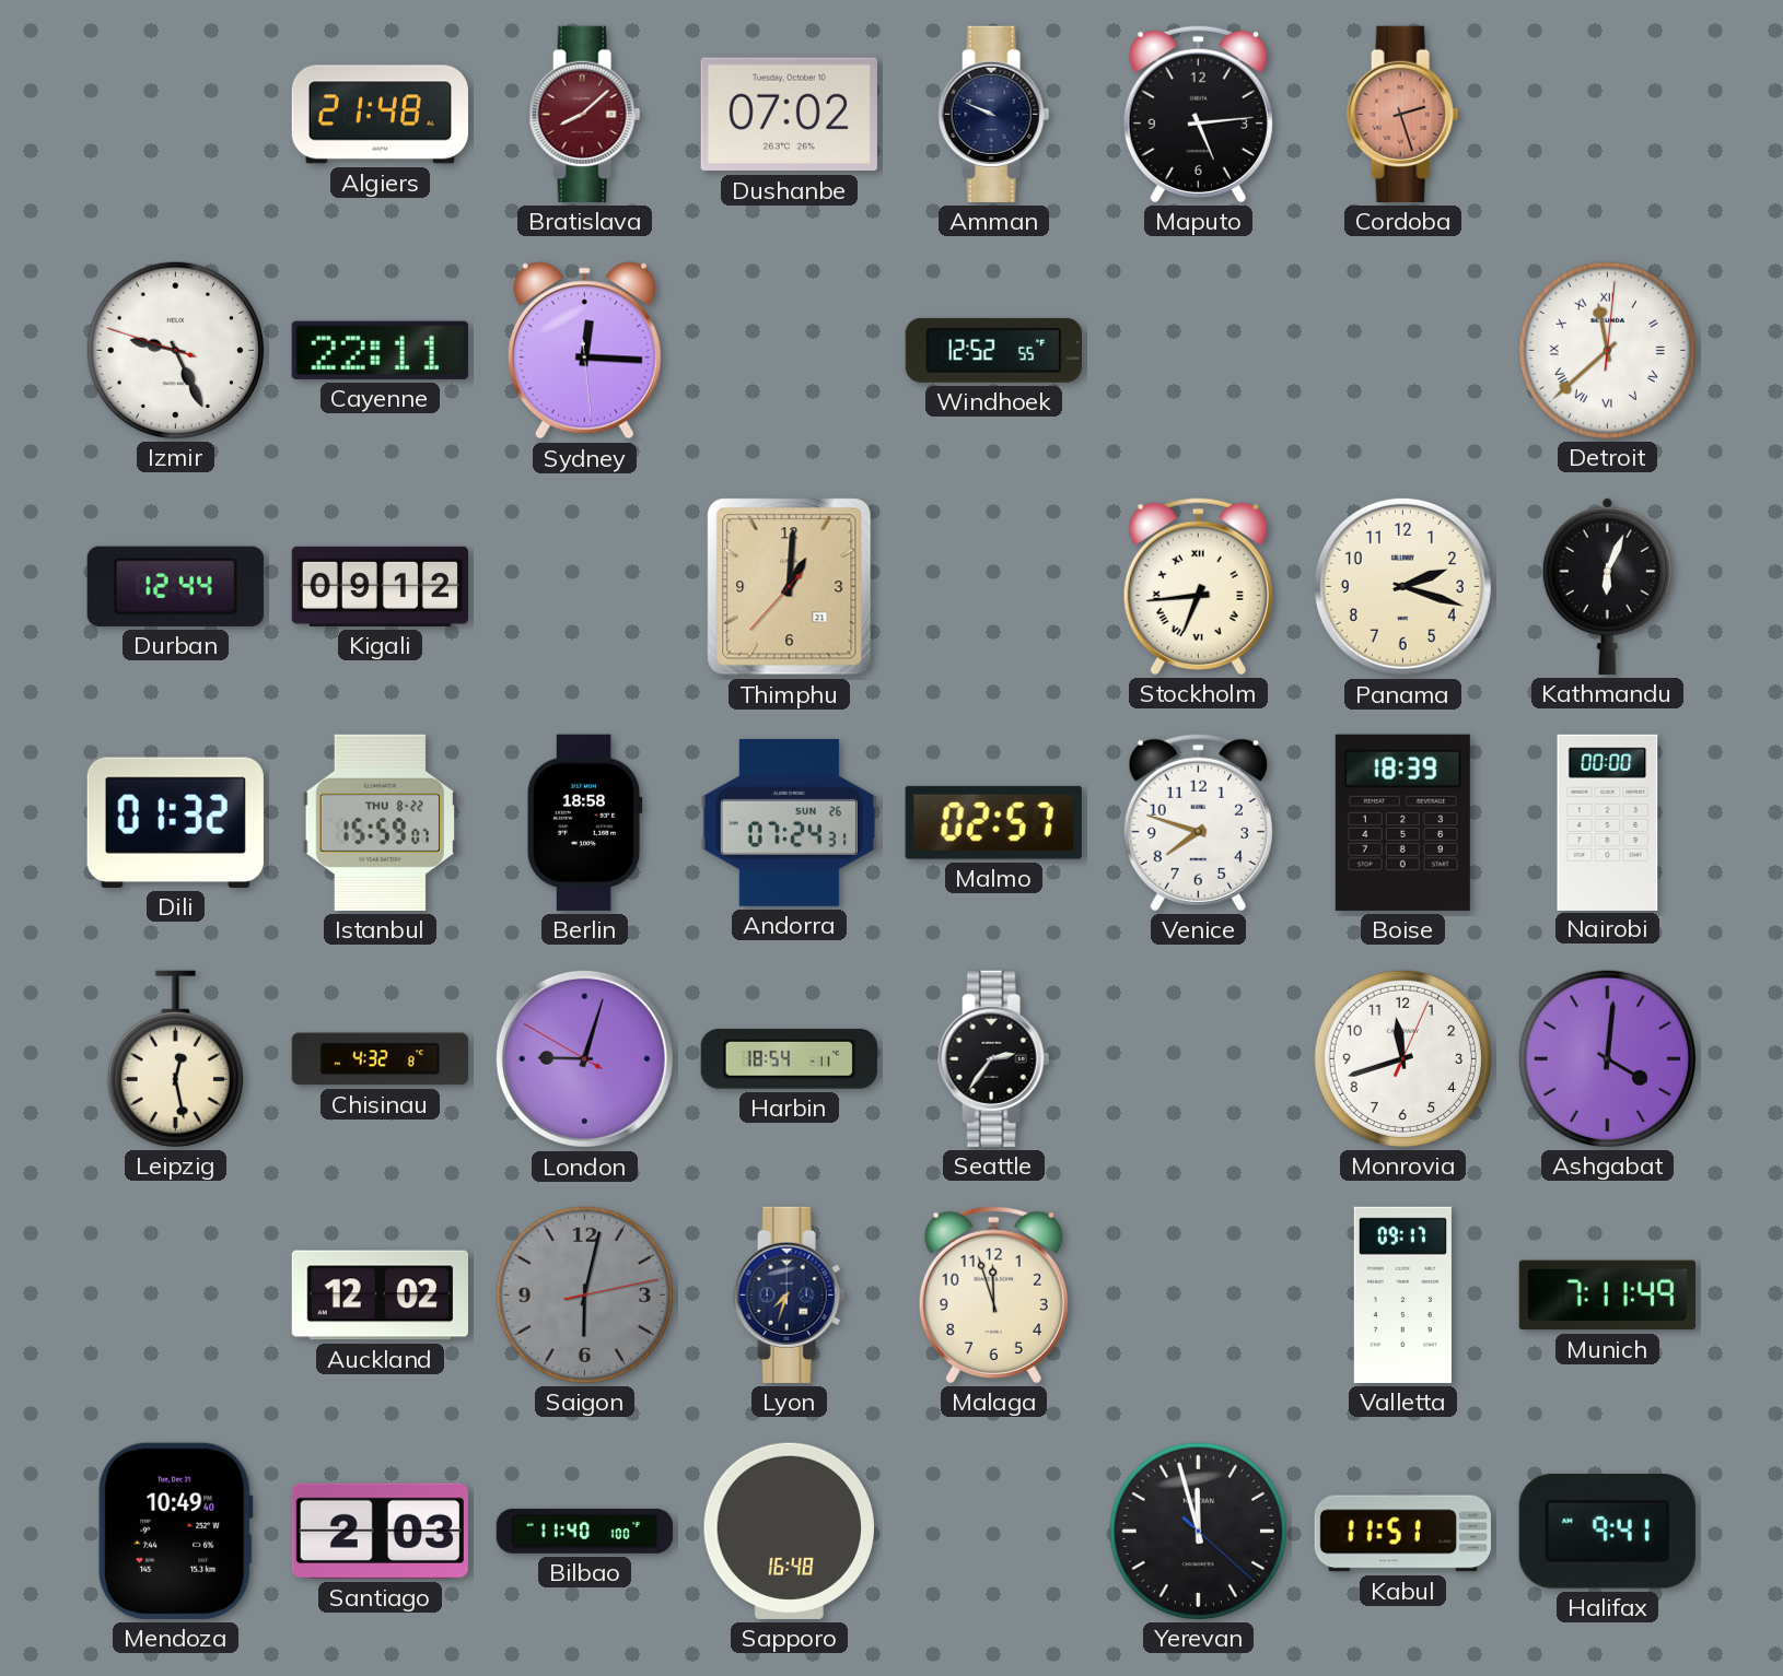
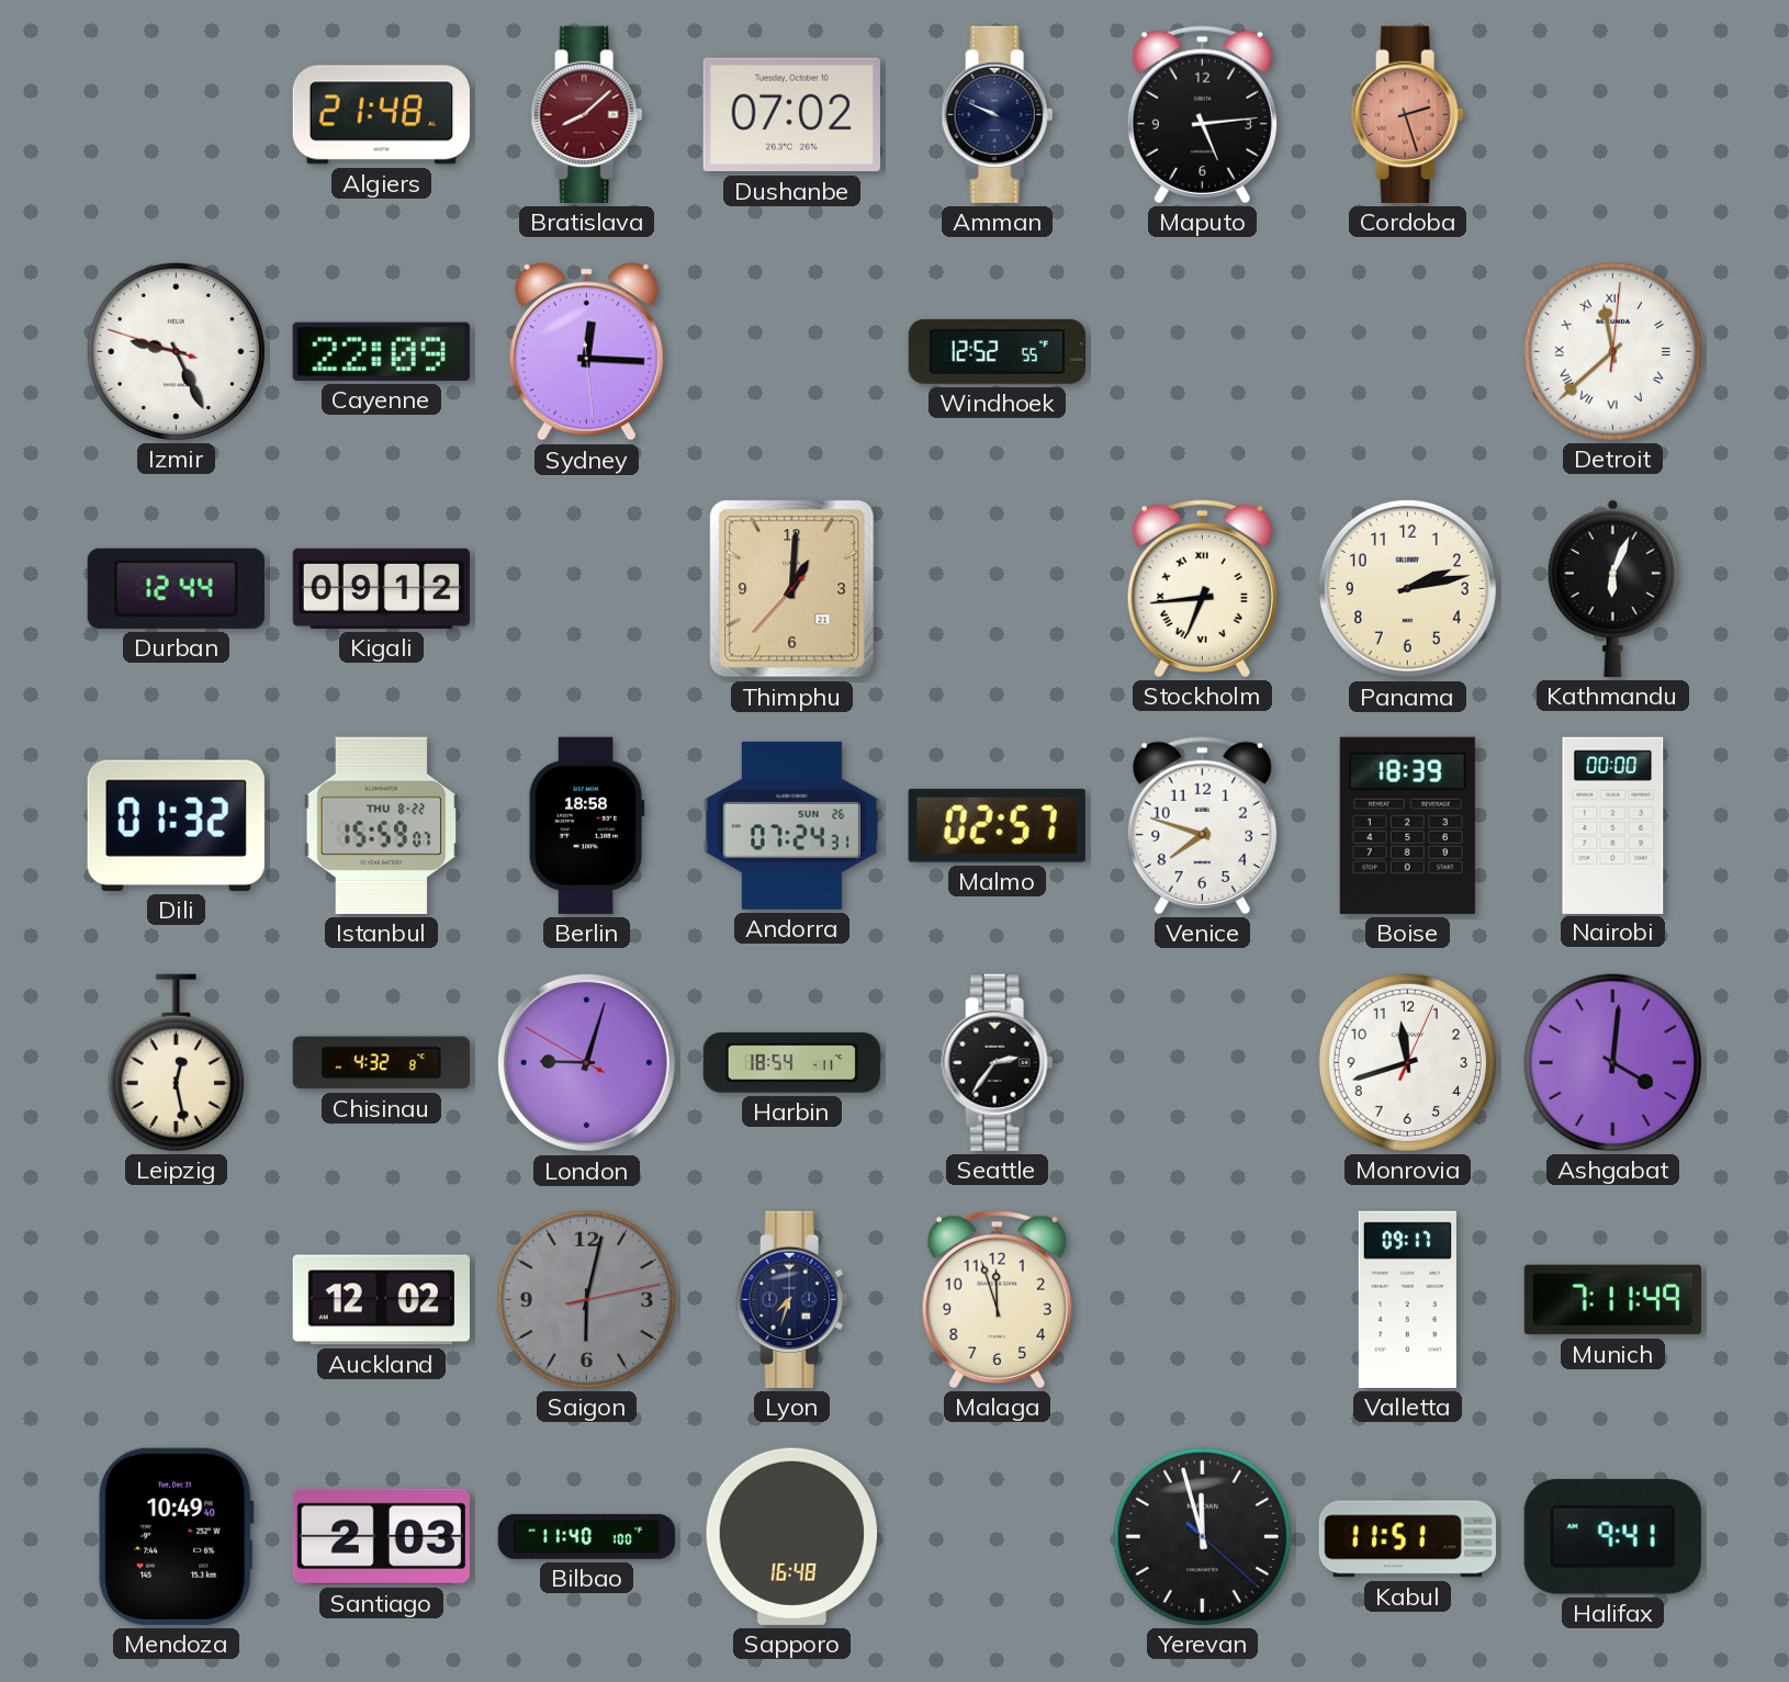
Cayenne: 22:11 -> 22:09
Panama: 2:18 -> 2:13
